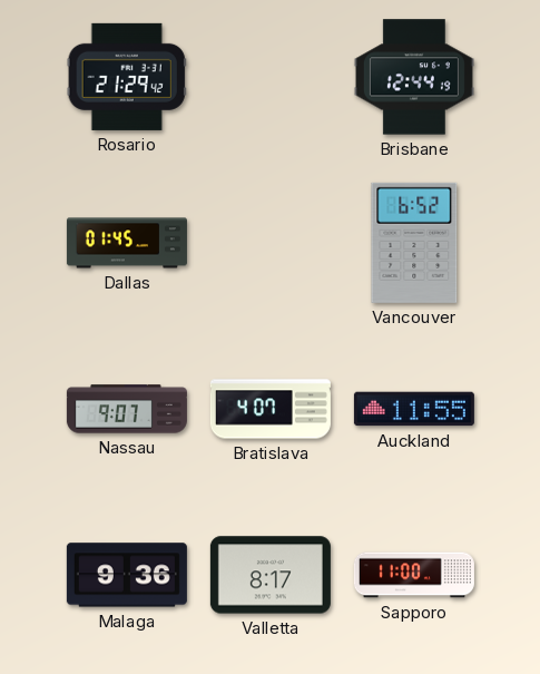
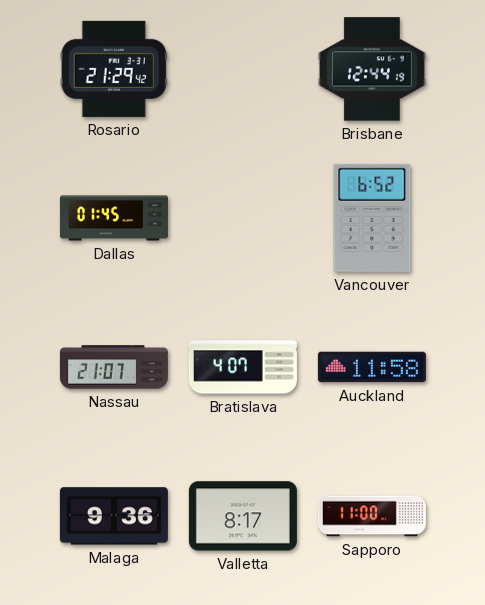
Nassau: 9:07 -> 21:07
Auckland: 11:55 -> 11:58
